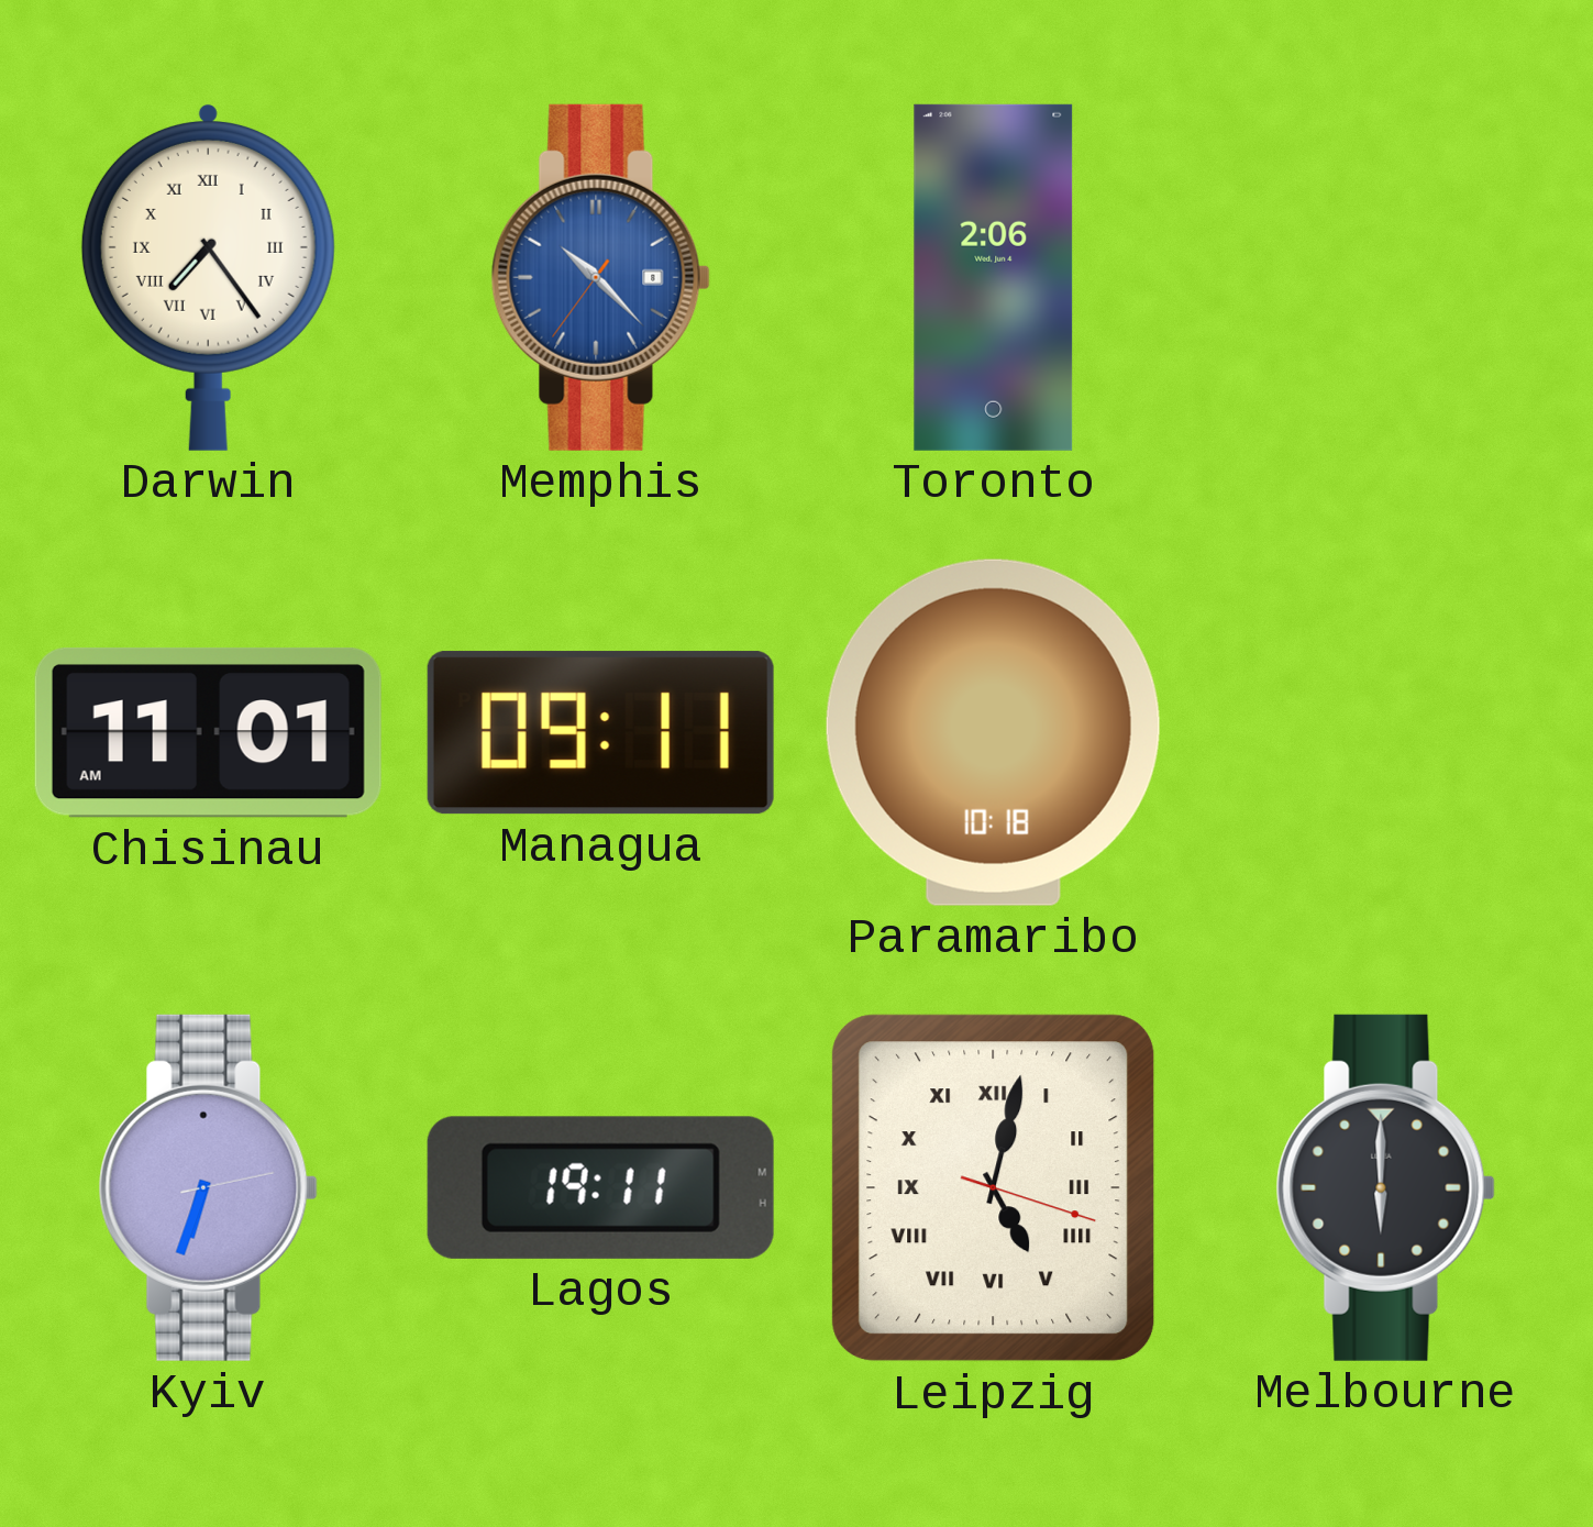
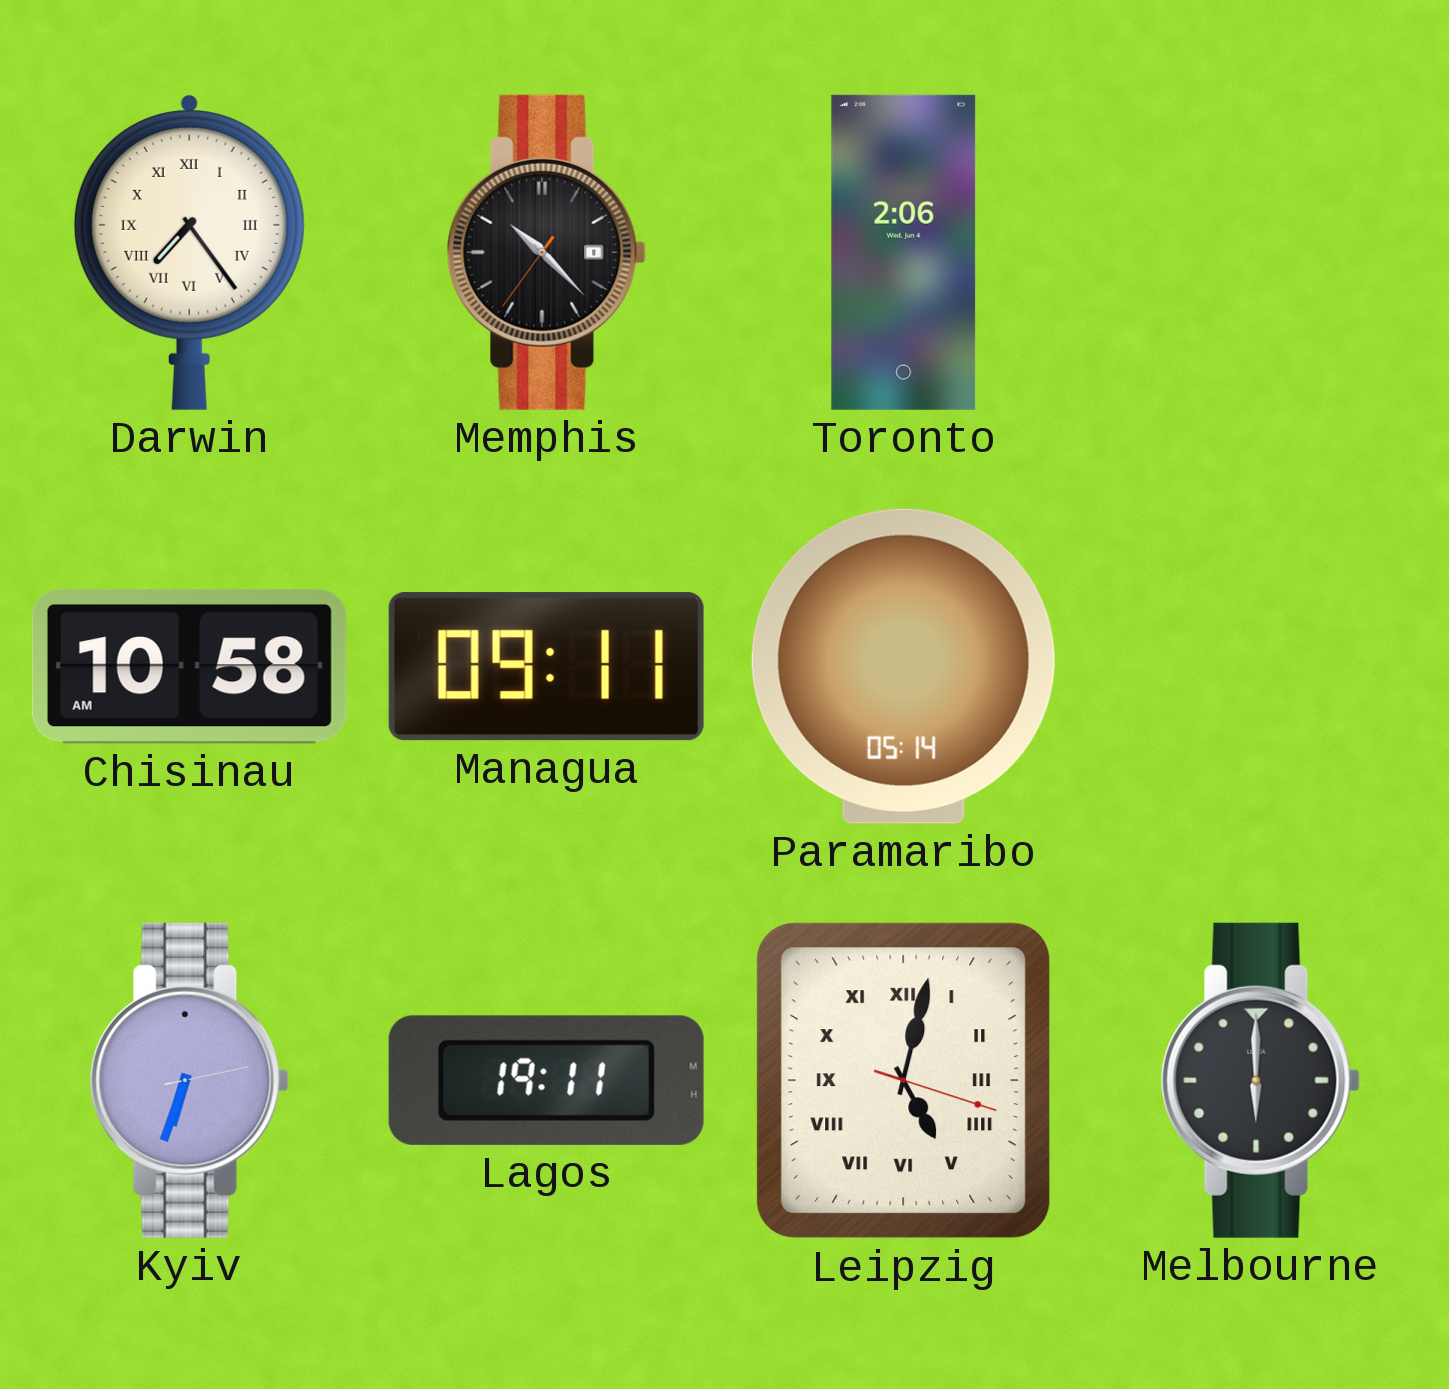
Memphis dial: blue -> black
Chisinau: 11:01 -> 10:58
Paramaribo: 10:18 -> 05:14
